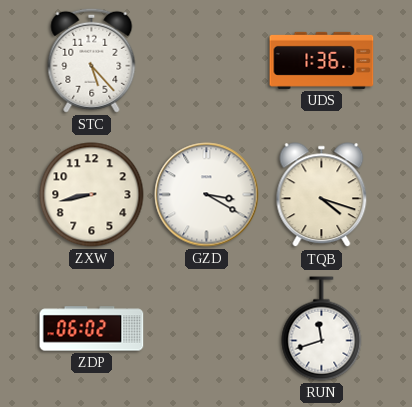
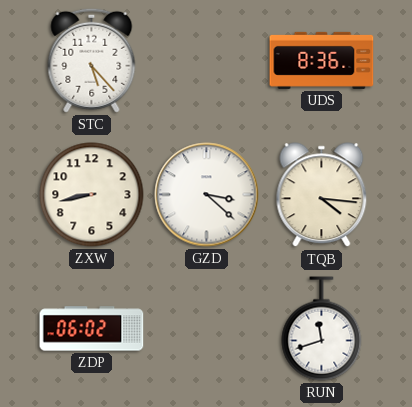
UDS: 1:36 -> 8:36
GZD: 3:20 -> 3:22
TQB: 4:18 -> 4:16
